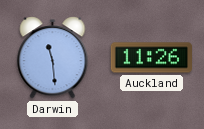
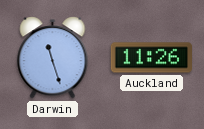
Darwin: 11:29 -> 11:27
